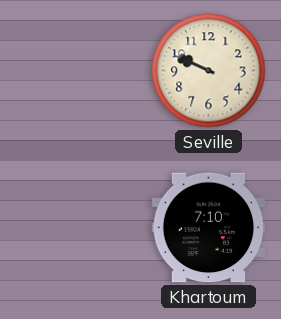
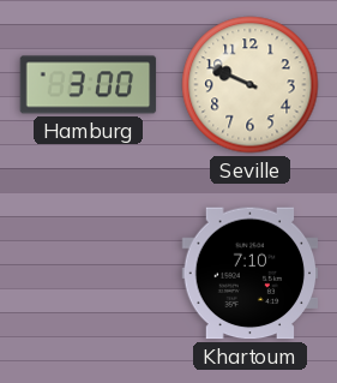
Hamburg: none -> 3:00
